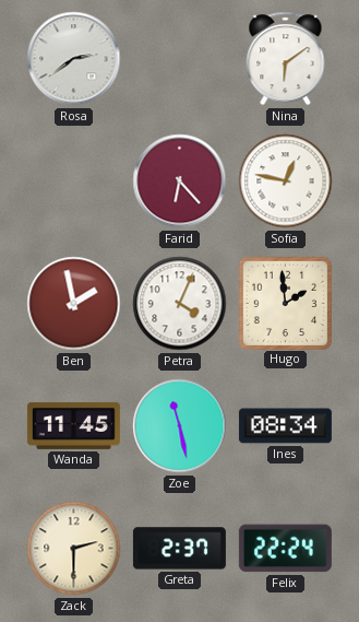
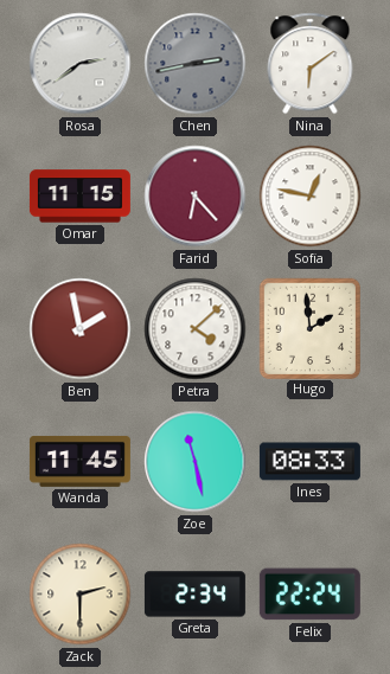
Chen: none -> 2:43
Omar: none -> 11:15
Petra: 4:04 -> 4:08
Ines: 08:34 -> 08:33
Greta: 2:37 -> 2:34
